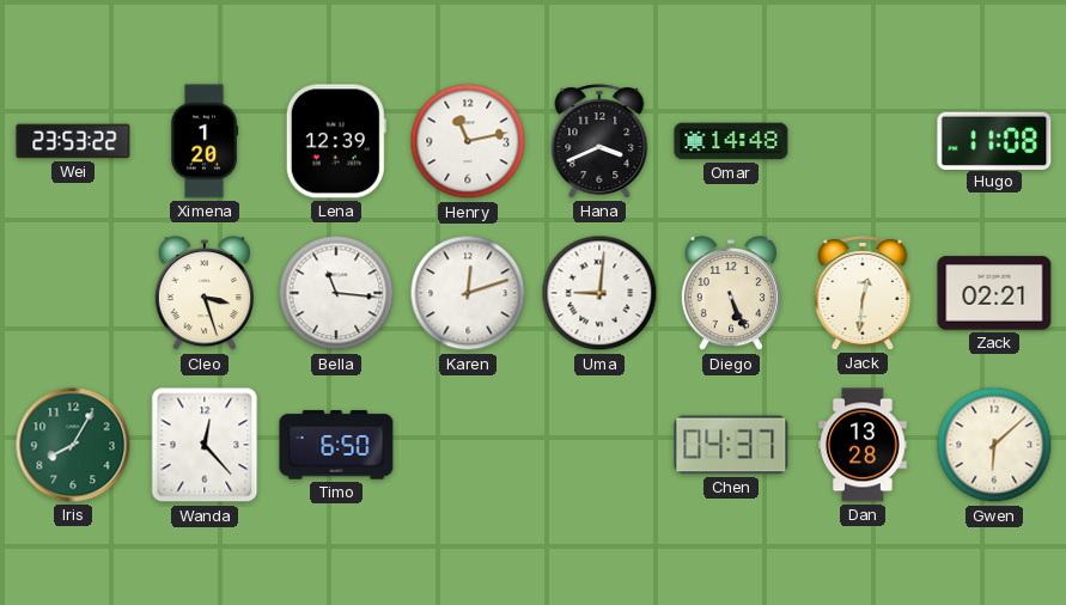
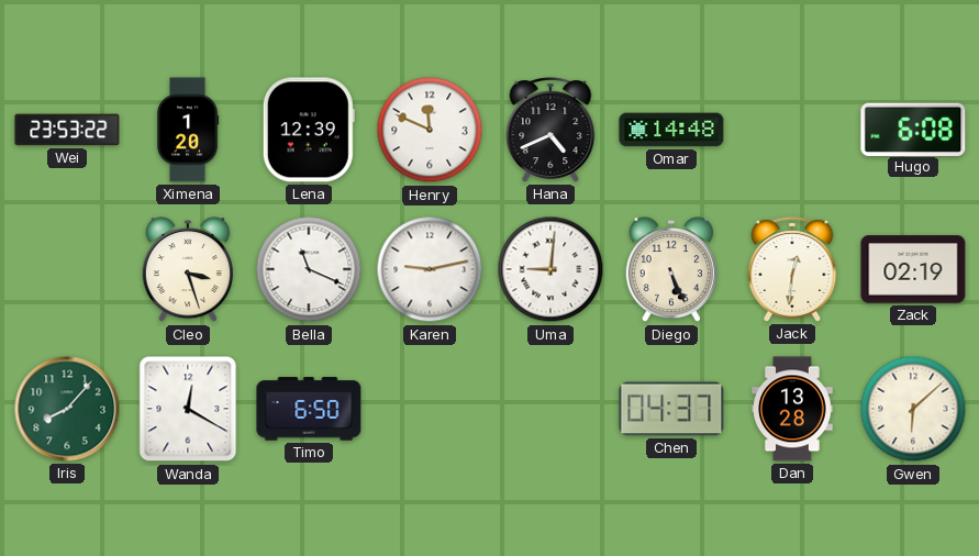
Henry: 11:13 -> 11:49
Hana: 3:41 -> 4:41
Hugo: 11:08 -> 6:08
Bella: 11:16 -> 11:19
Karen: 12:12 -> 9:13
Zack: 02:21 -> 02:19
Iris: 8:05 -> 8:07
Wanda: 12:23 -> 12:20
